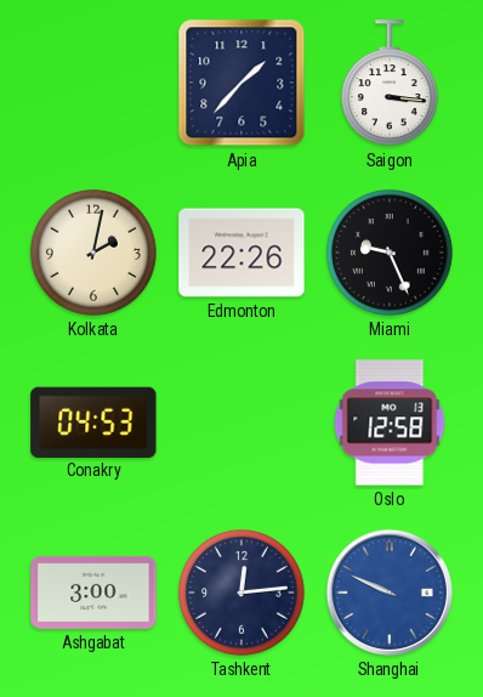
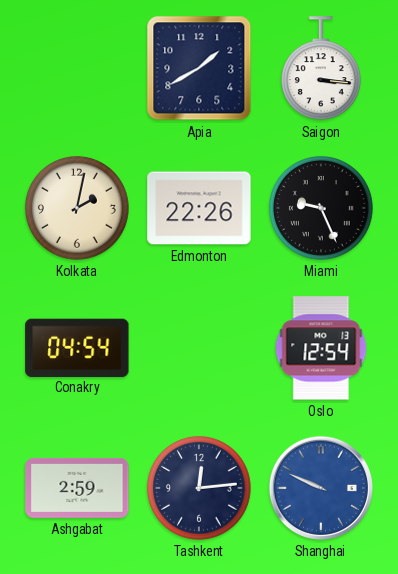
Apia: 1:37 -> 1:40
Conakry: 04:53 -> 04:54
Oslo: 12:58 -> 12:54
Ashgabat: 3:00 -> 2:59
